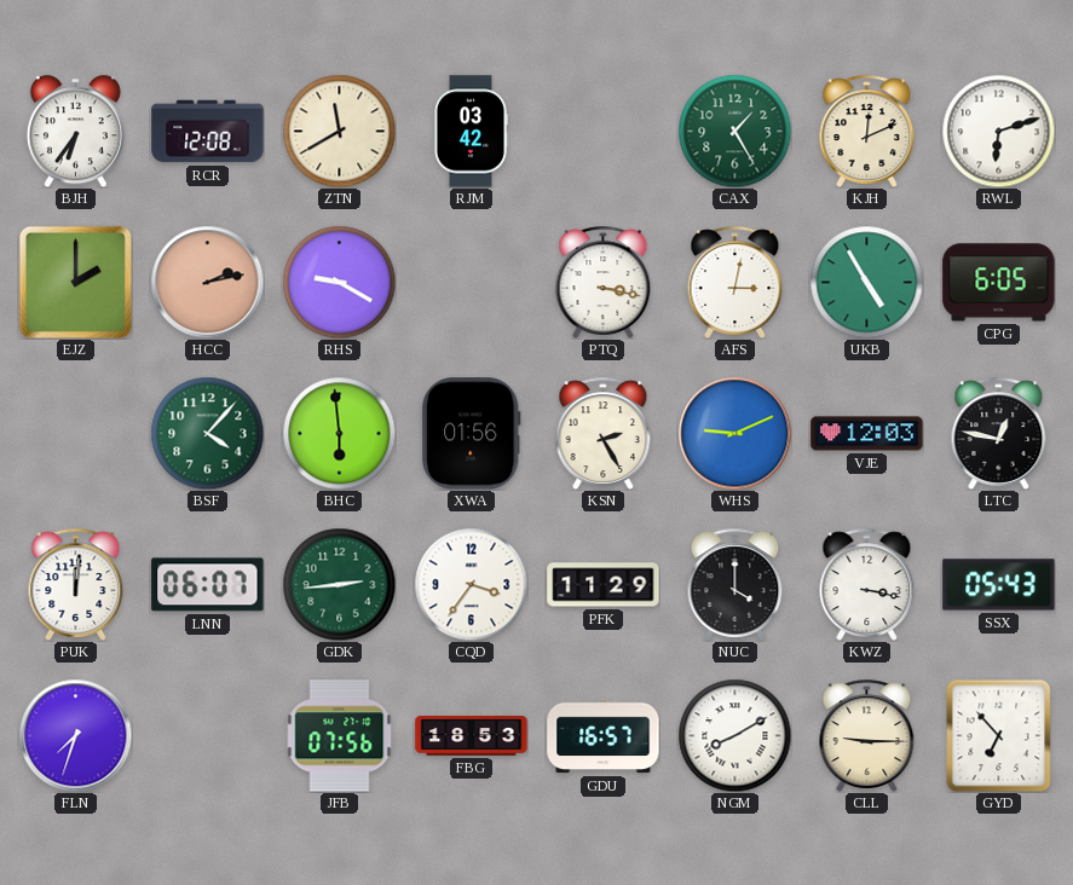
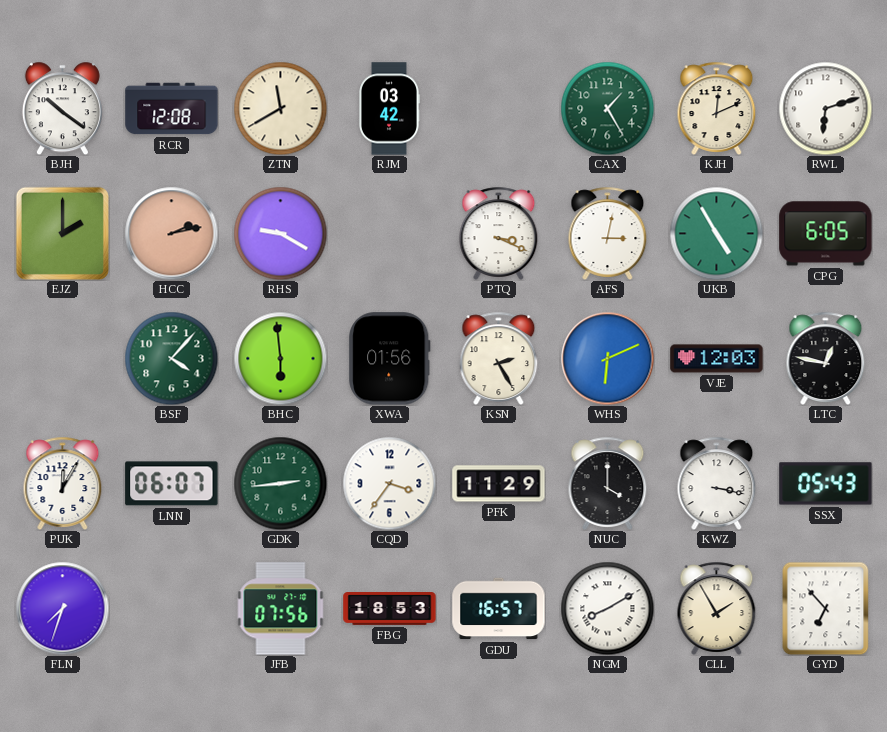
BJH: 6:36 -> 10:21
PTQ: 3:17 -> 3:19
WHS: 9:11 -> 6:11
PUK: 12:01 -> 12:05
CLL: 9:15 -> 1:55
